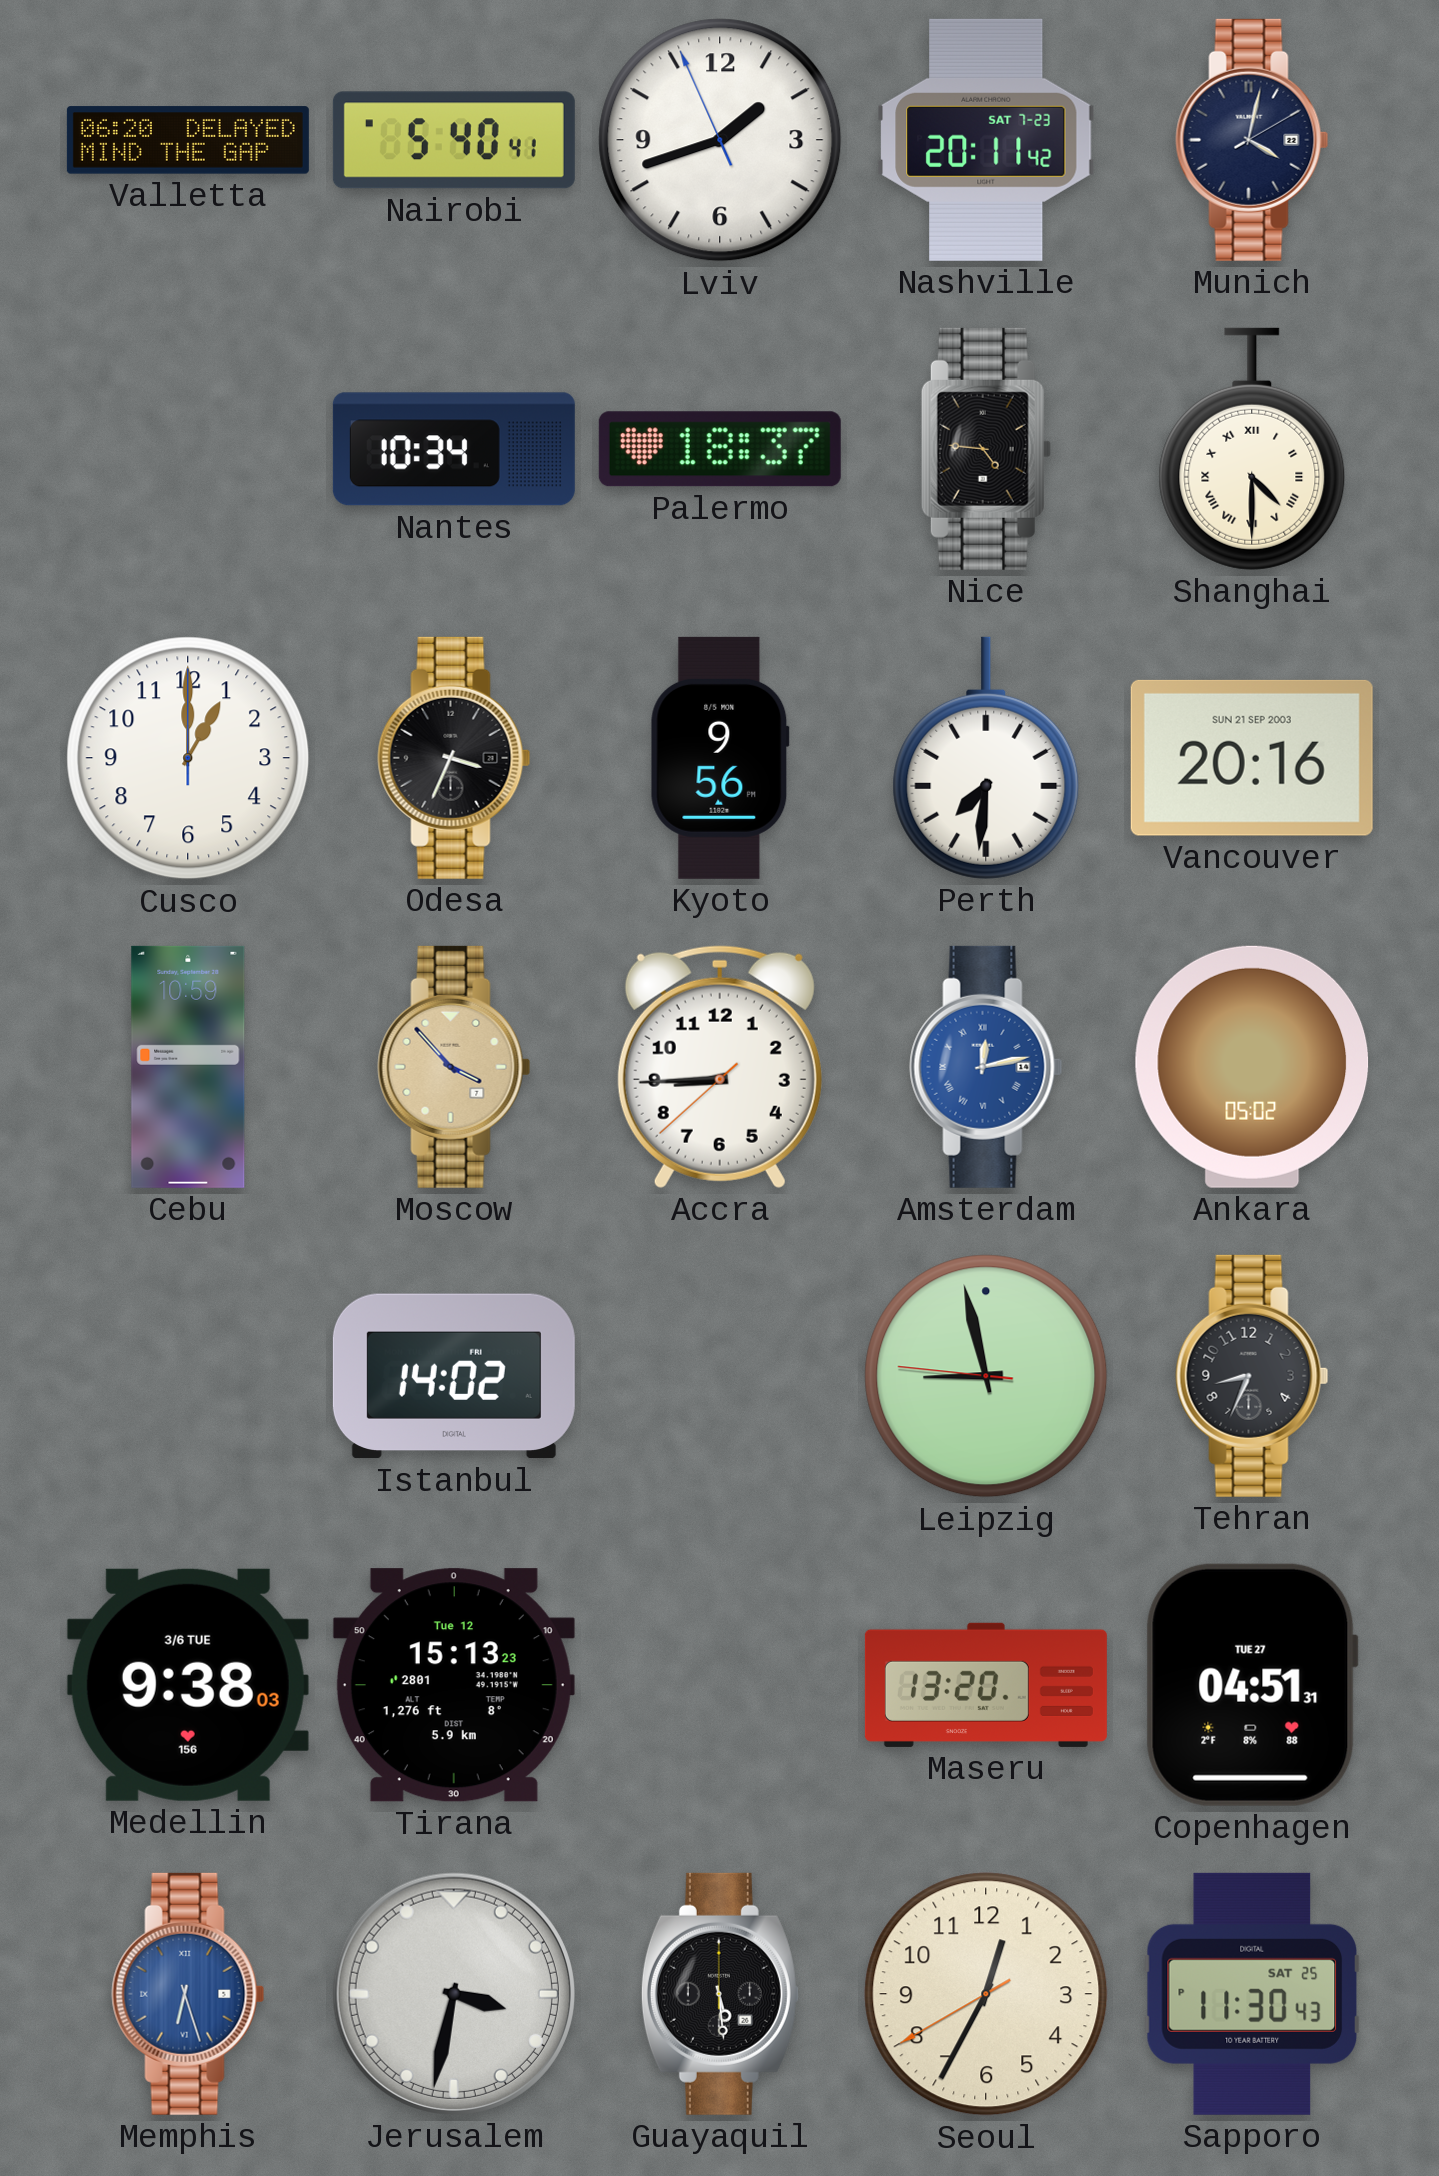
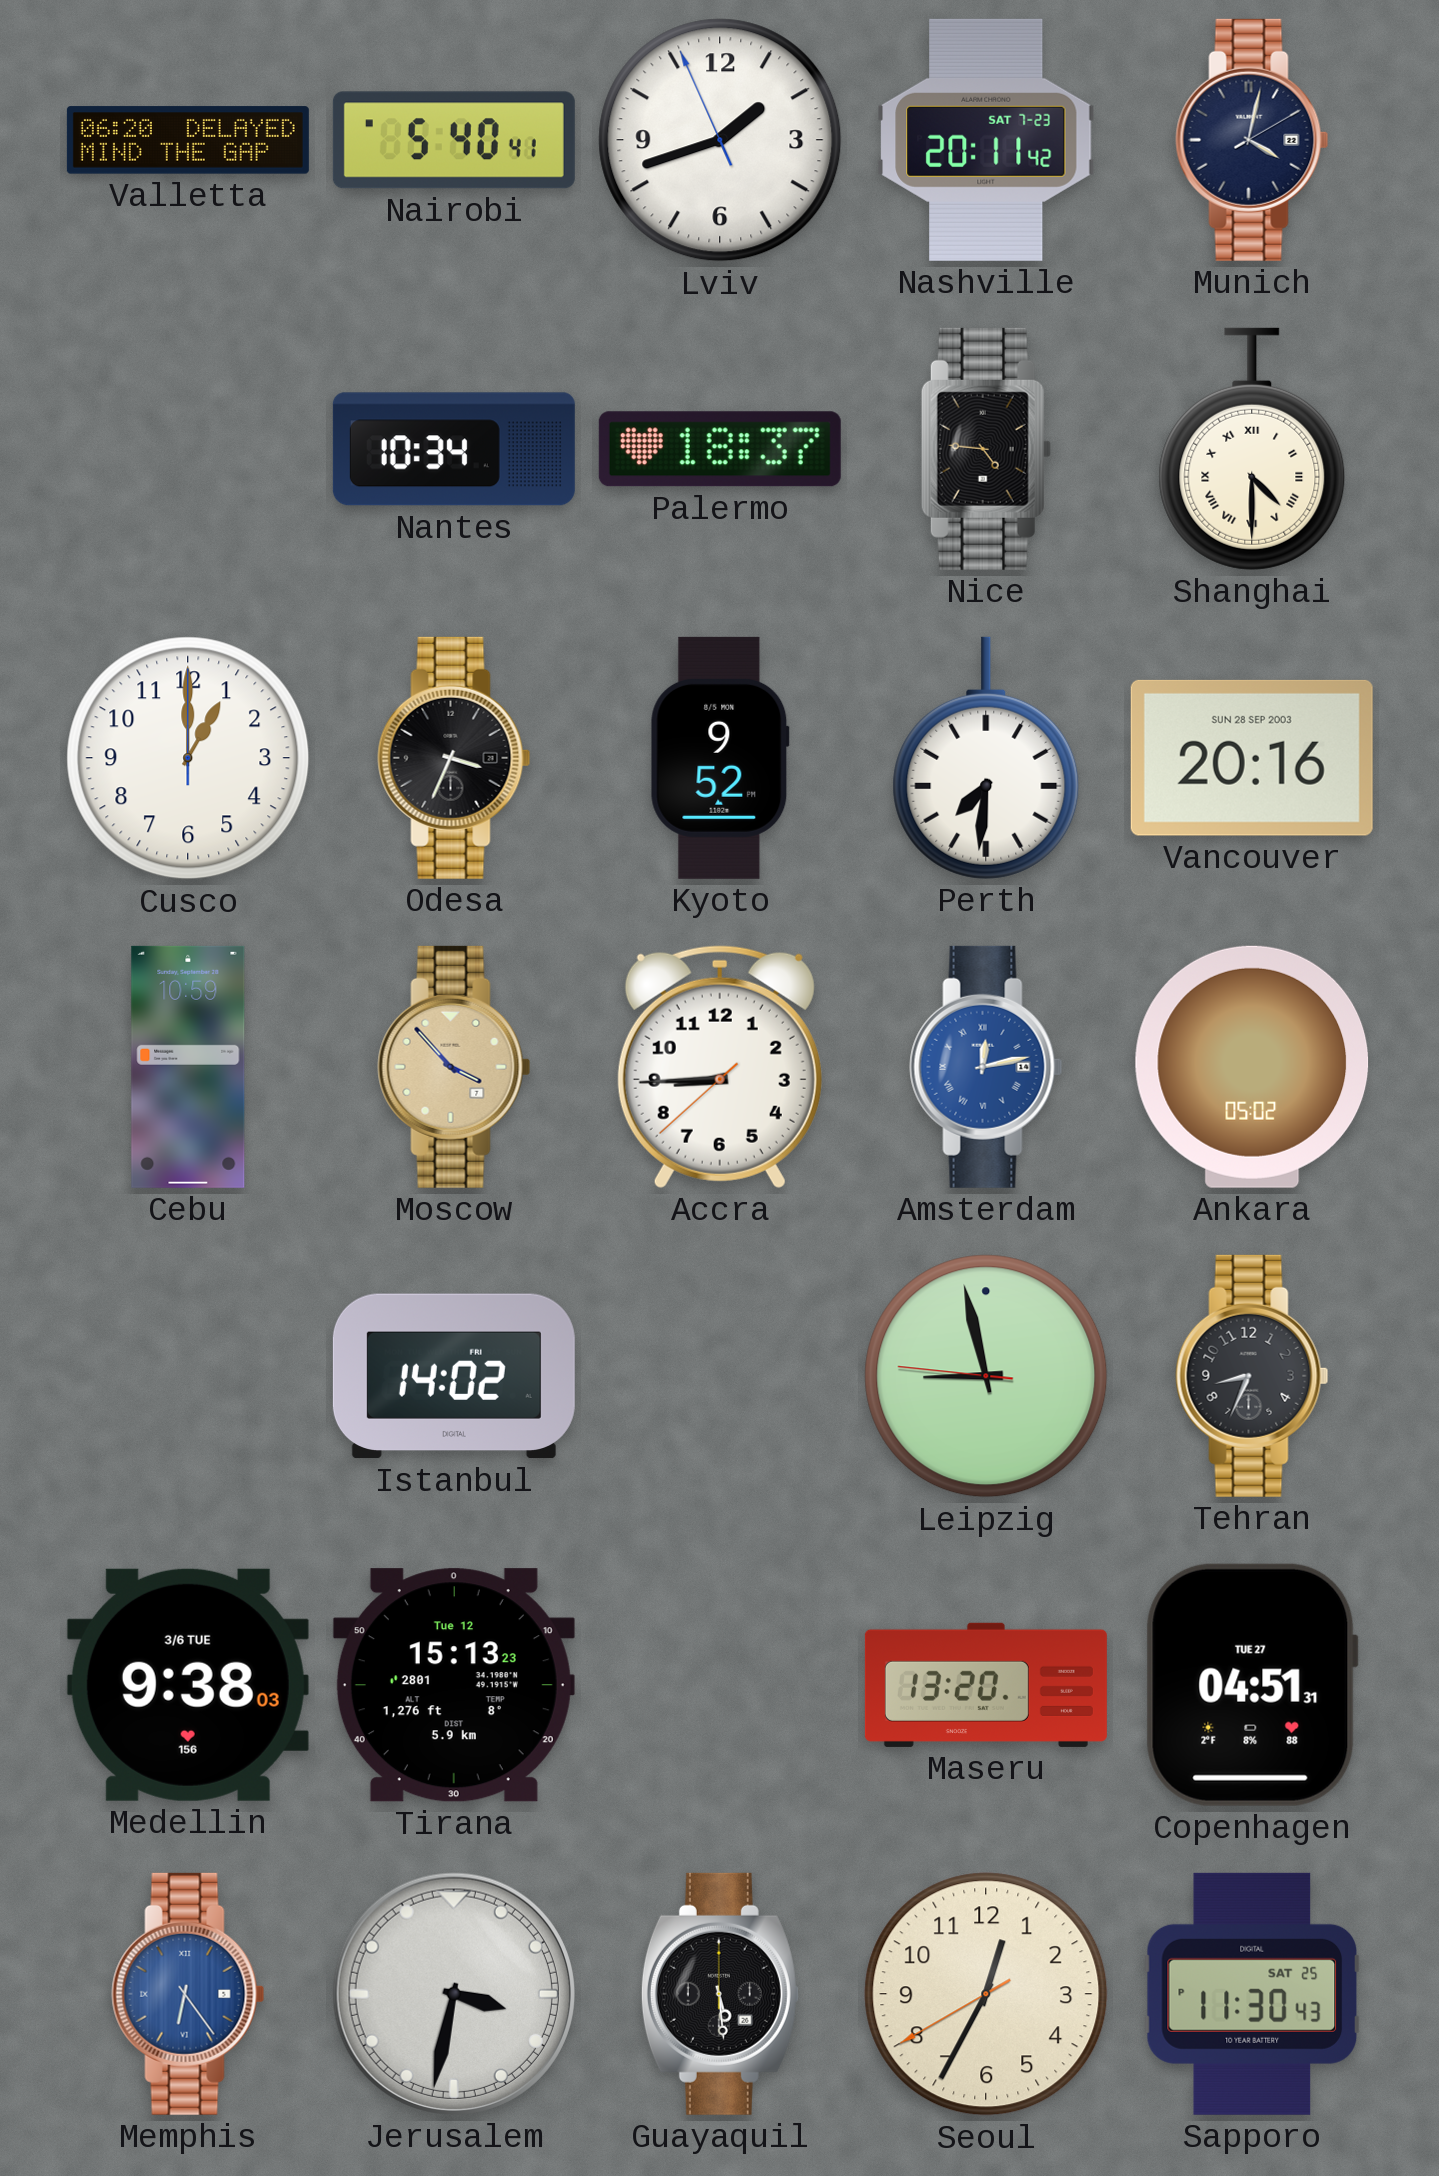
Kyoto: 9:56 -> 9:52
Vancouver date: SUN 21 SEP 2003 -> SUN 28 SEP 2003
Memphis: 6:27 -> 6:24
